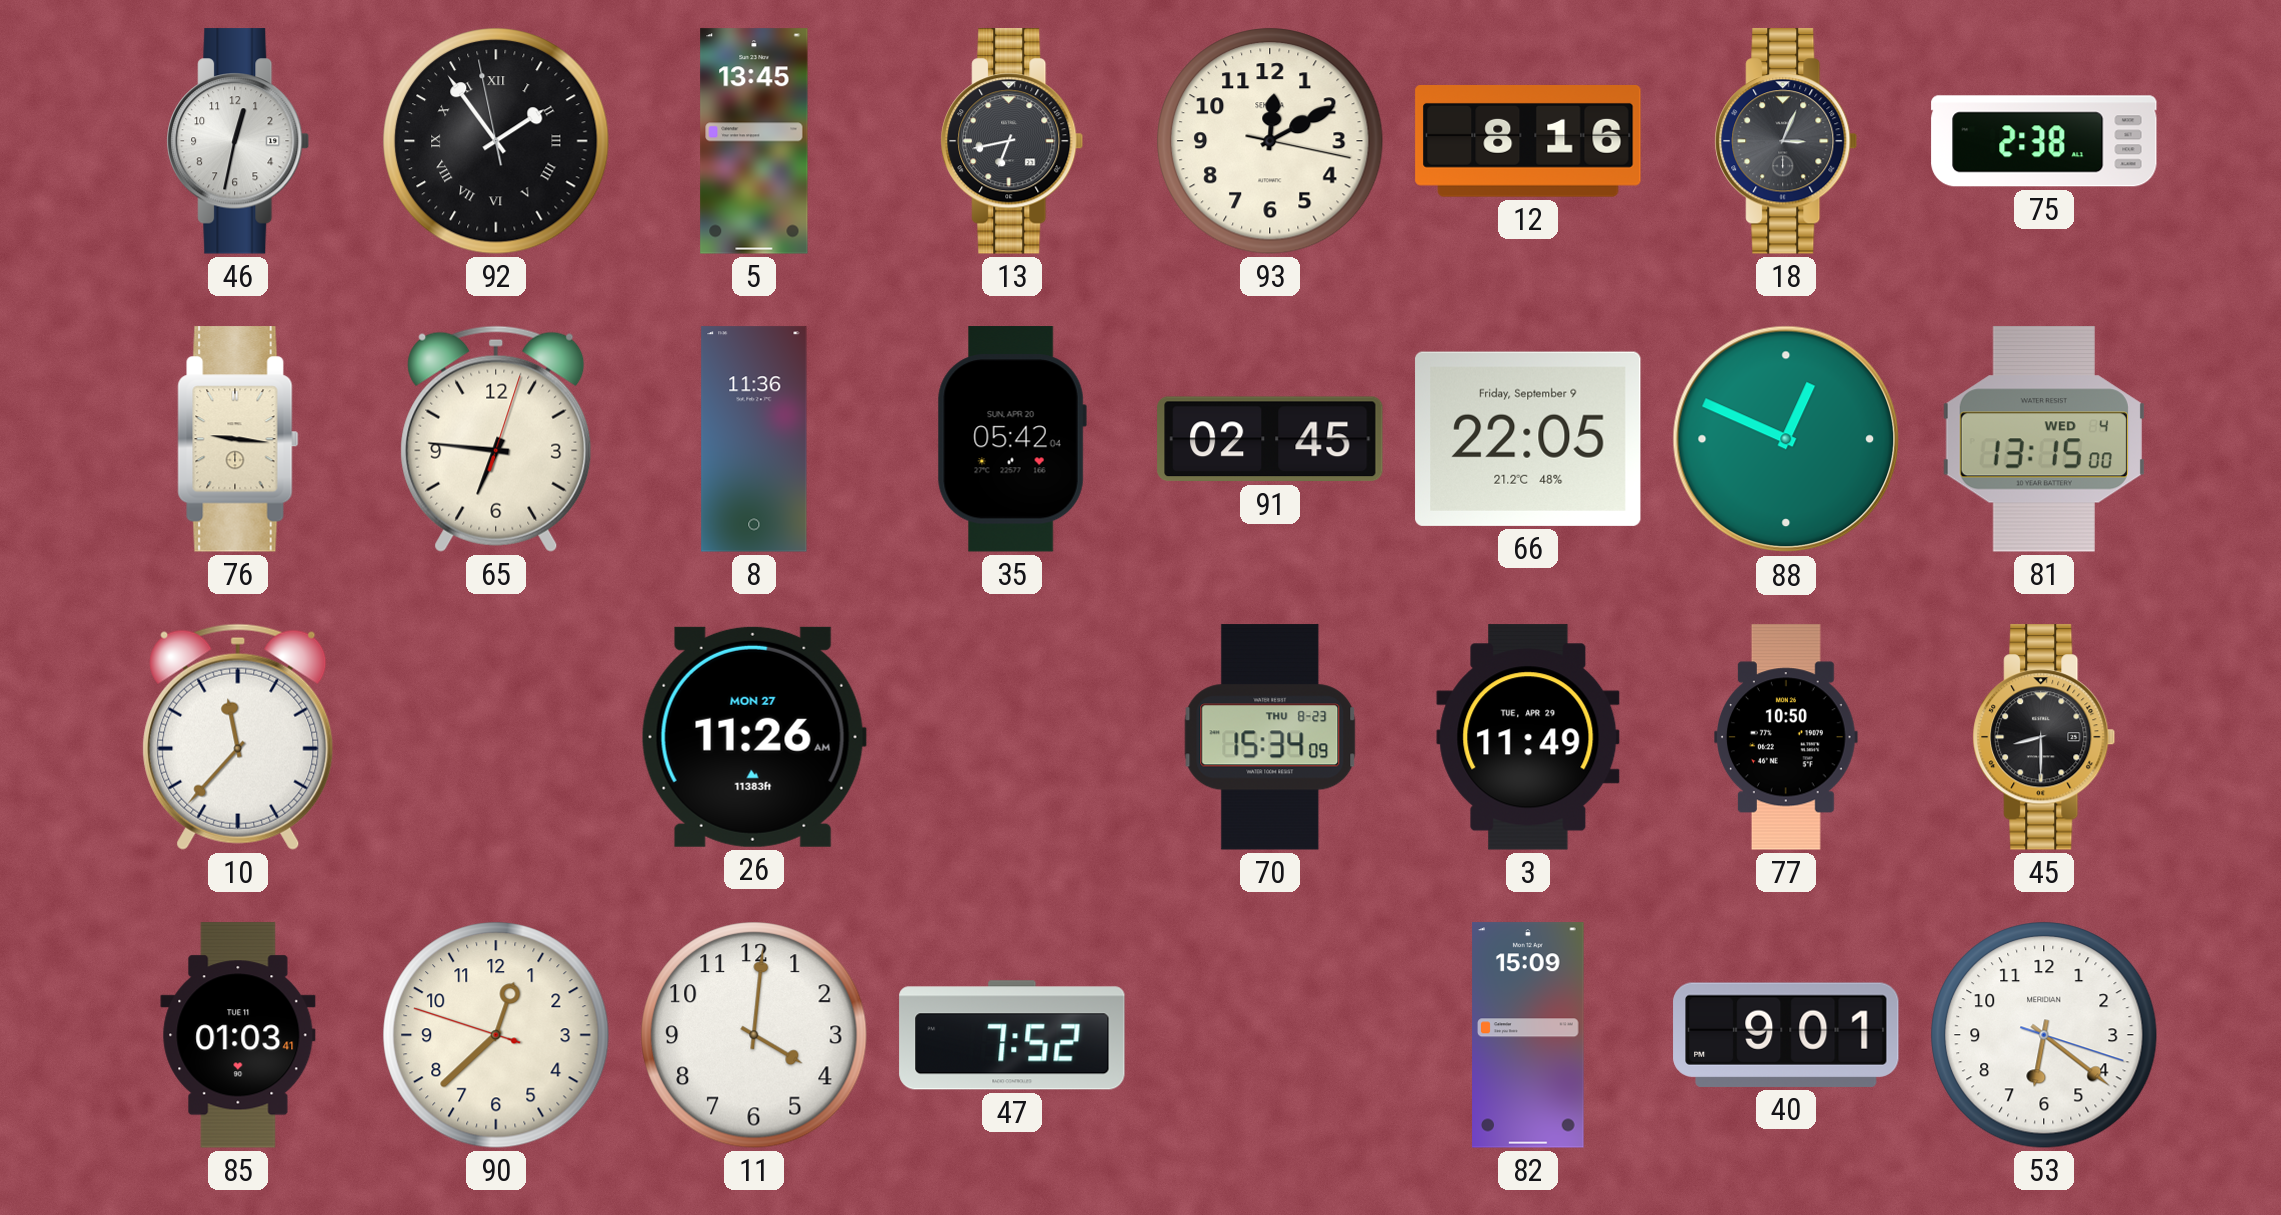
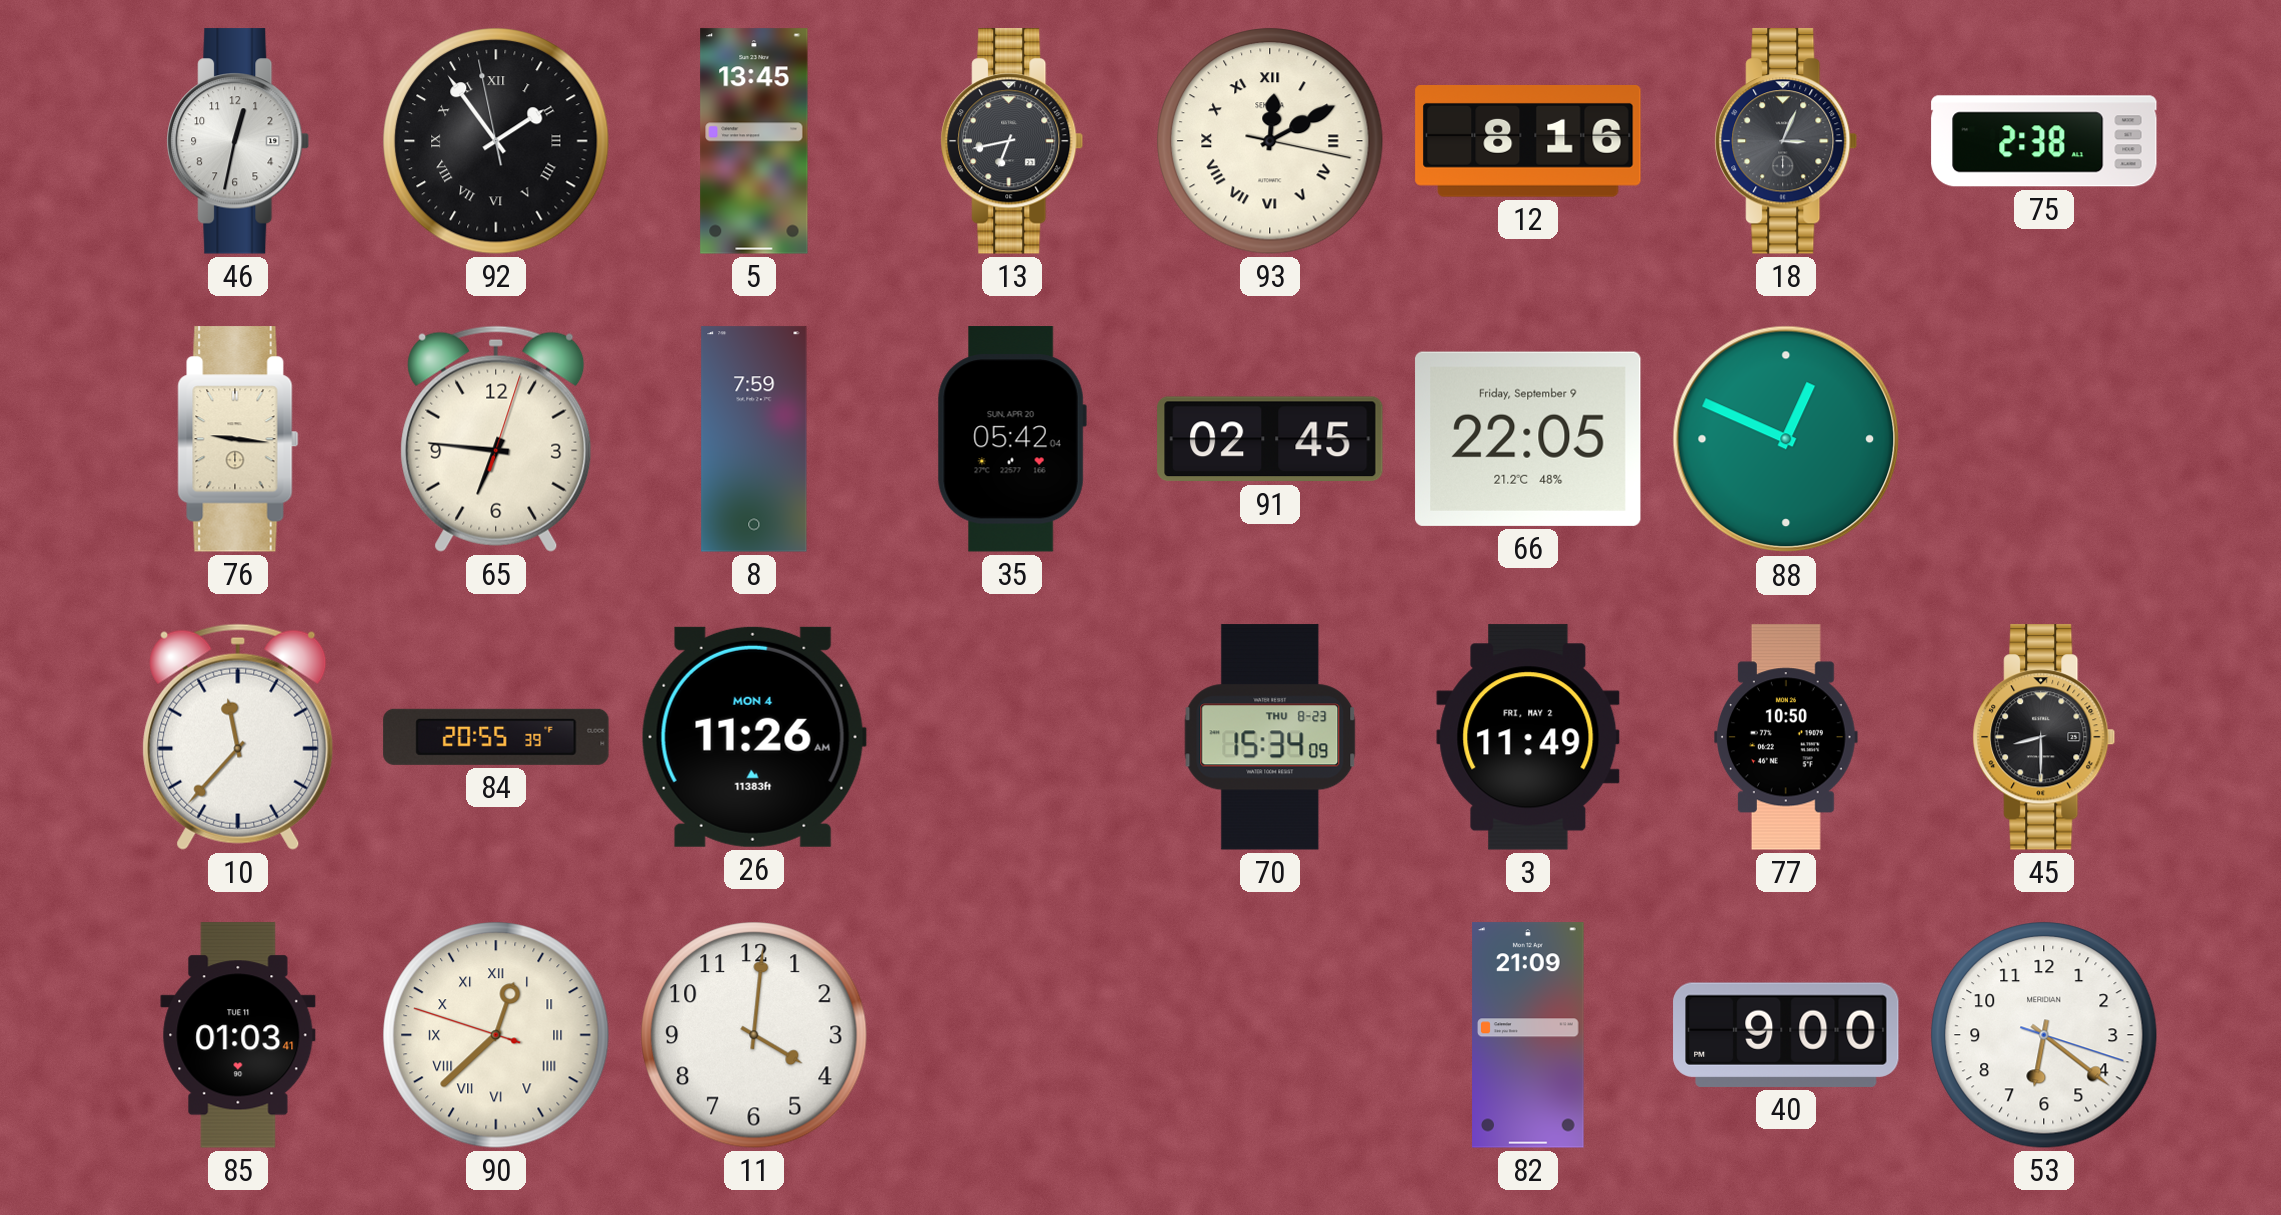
93 numerals: Arabic -> Roman
8: 11:36 -> 7:59
81: 13:15 -> none
84: none -> 20:55
26 date: MON 27 -> MON 4
3 date: TUE, APR 29 -> FRI, MAY 2
90 numerals: Arabic -> Roman
47: 7:52 -> none
82: 15:09 -> 21:09
40: 9:01 -> 9:00
